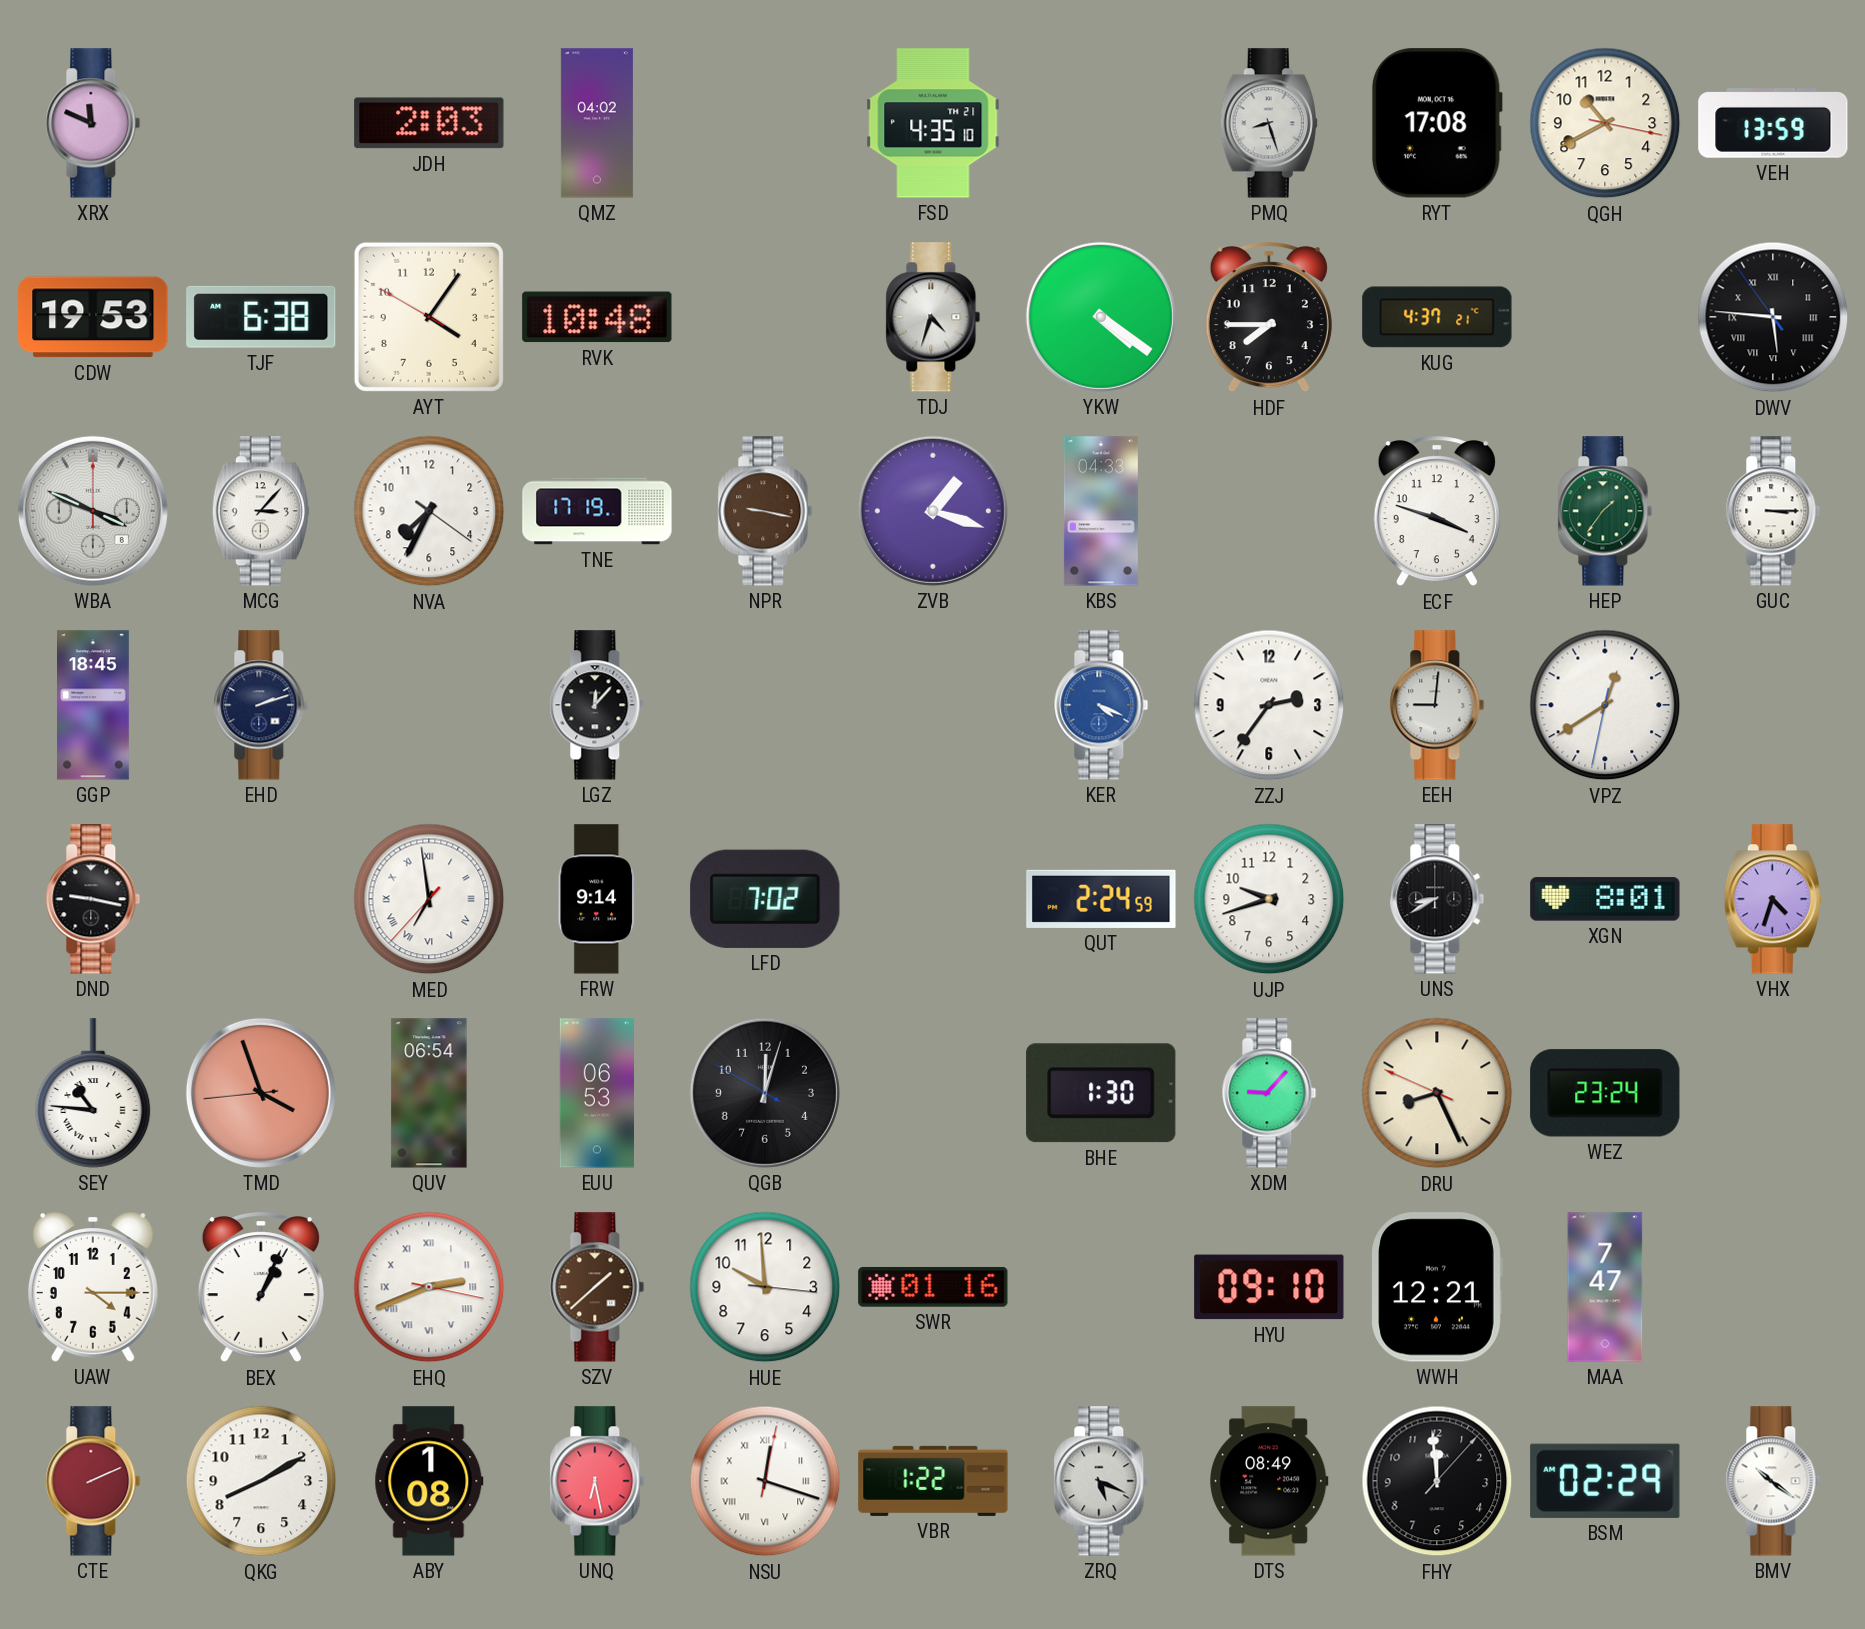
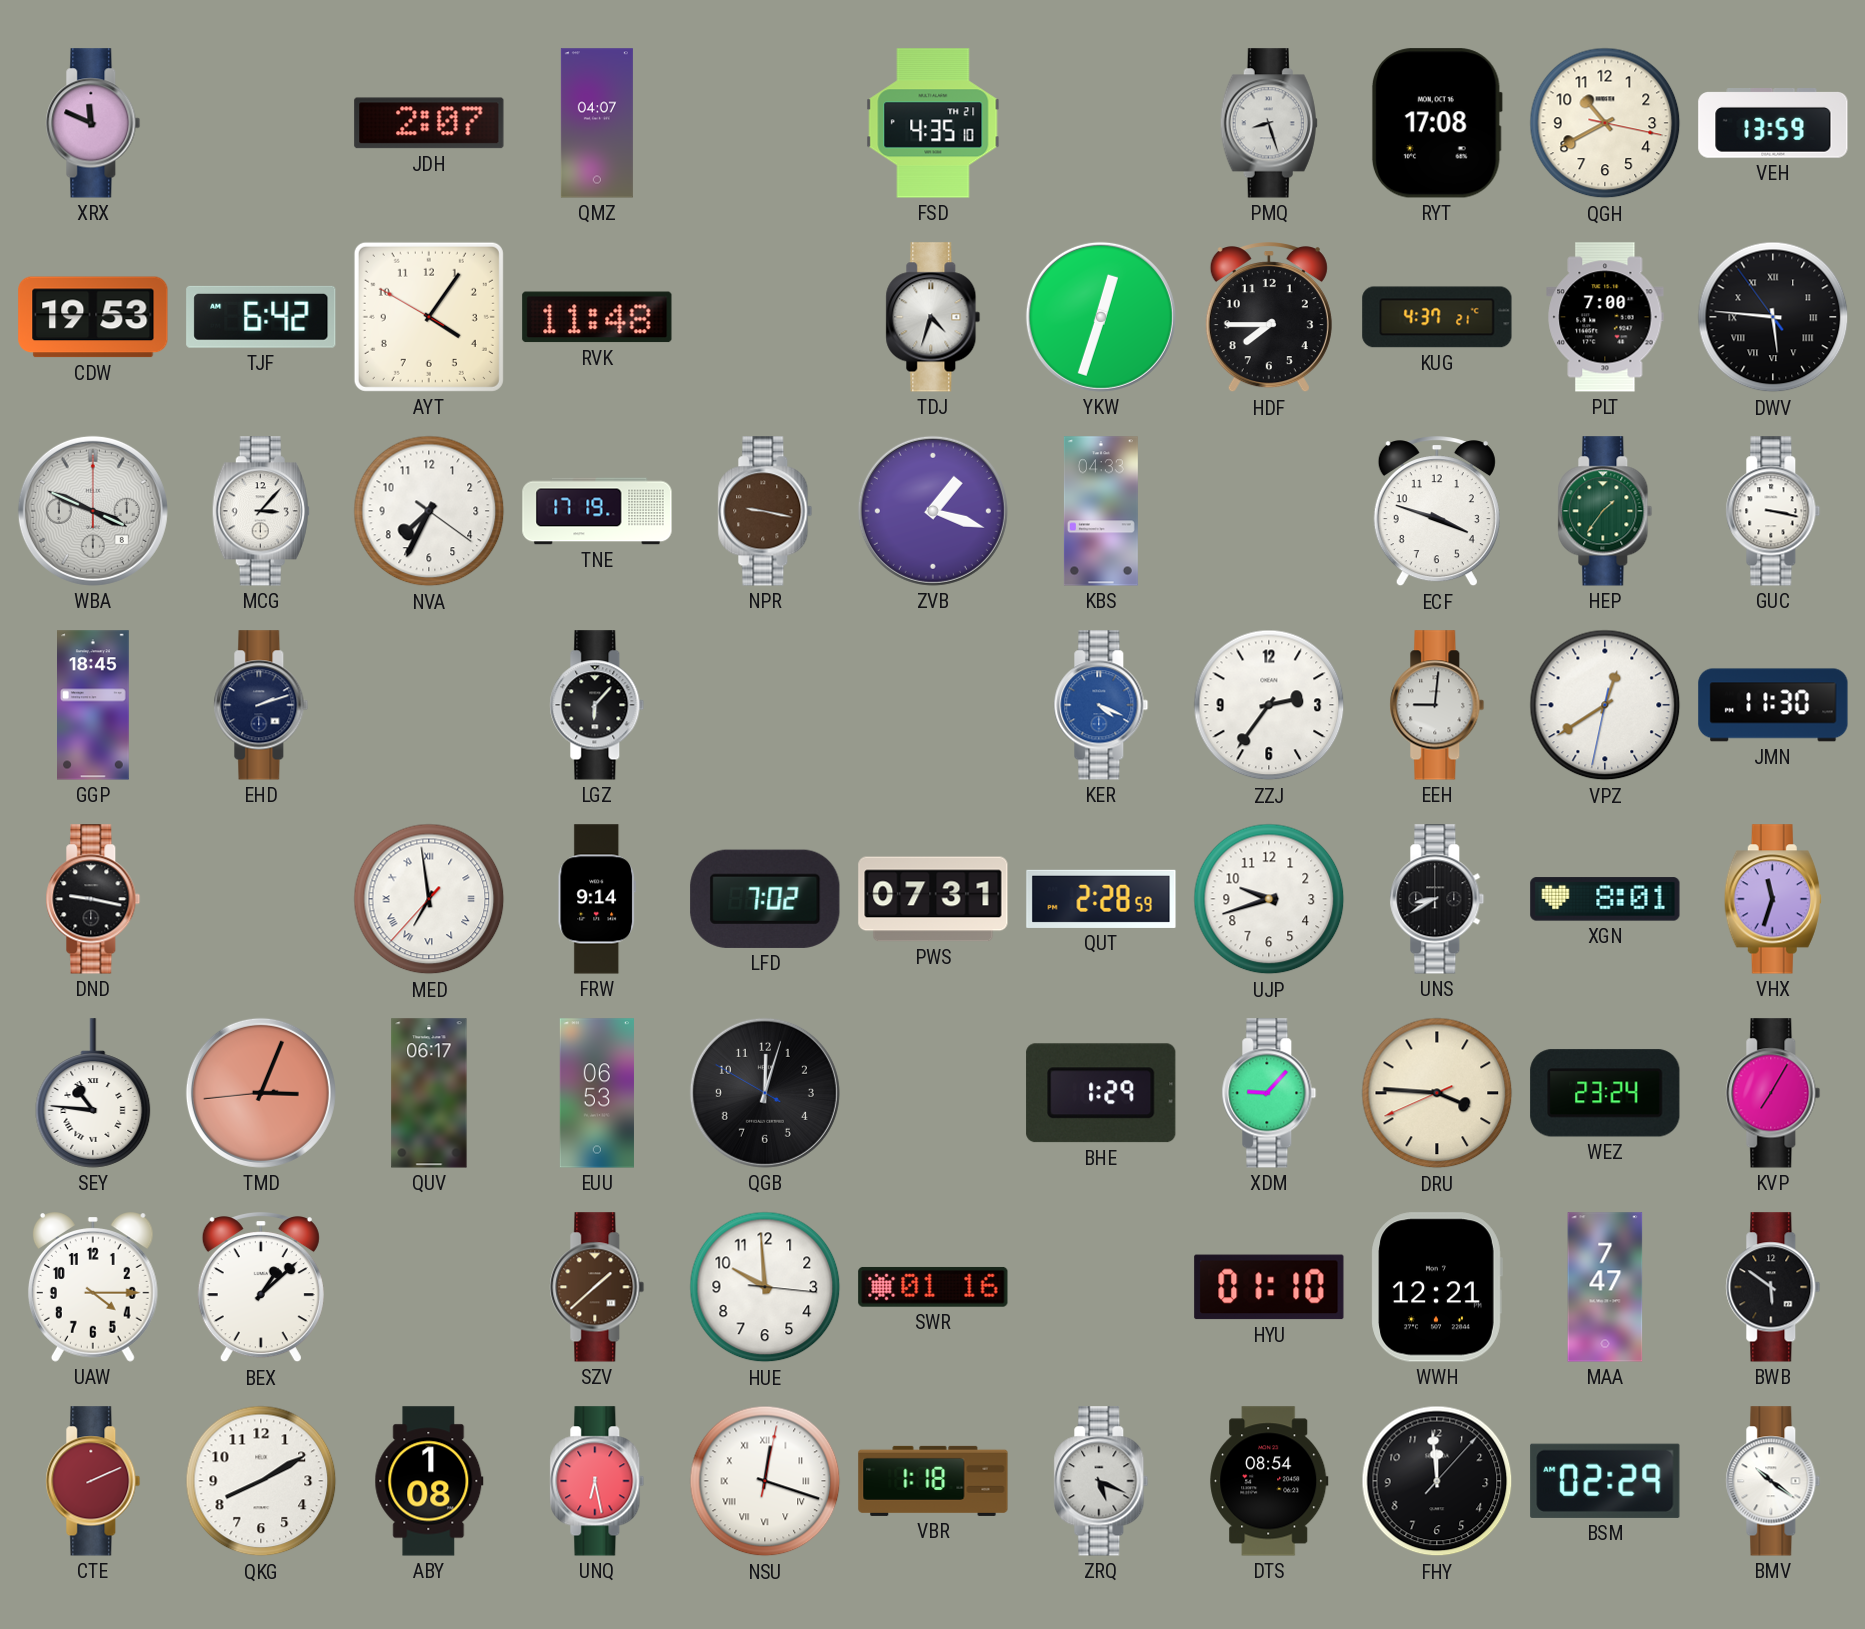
JDH: 2:03 -> 2:07
QMZ: 04:02 -> 04:07
TJF: 6:38 -> 6:42
RVK: 10:48 -> 11:48
YKW: 4:21 -> 12:33
PLT: none -> 7:00
GUC: 3:15 -> 3:17
LGZ: 12:07 -> 6:07
JMN: none -> 11:30
PWS: none -> 07:31
QUT: 2:24 -> 2:28
VHX: 4:33 -> 11:33
TMD: 3:56 -> 3:03
QUV: 06:54 -> 06:17
BHE: 1:30 -> 1:29
DRU: 8:25 -> 3:45
KVP: none -> 7:05
BEX: 1:04 -> 1:08
EHQ: 2:41 -> none
HYU: 09:10 -> 01:10
BWB: none -> 5:51
VBR: 1:22 -> 1:18
DTS: 08:49 -> 08:54
